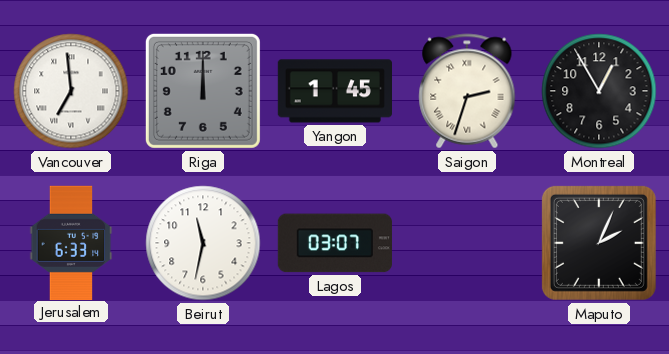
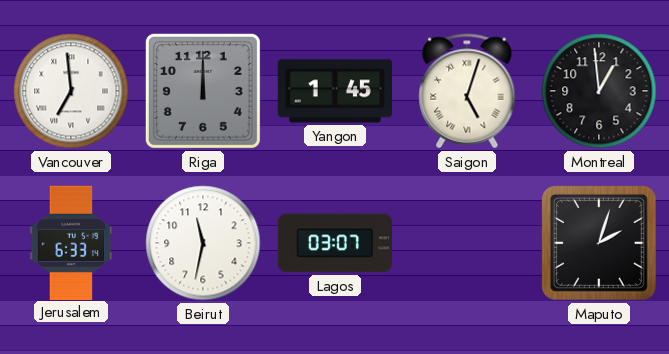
Saigon: 2:33 -> 5:03
Montreal: 12:55 -> 12:59
Maputo: 2:04 -> 2:03
